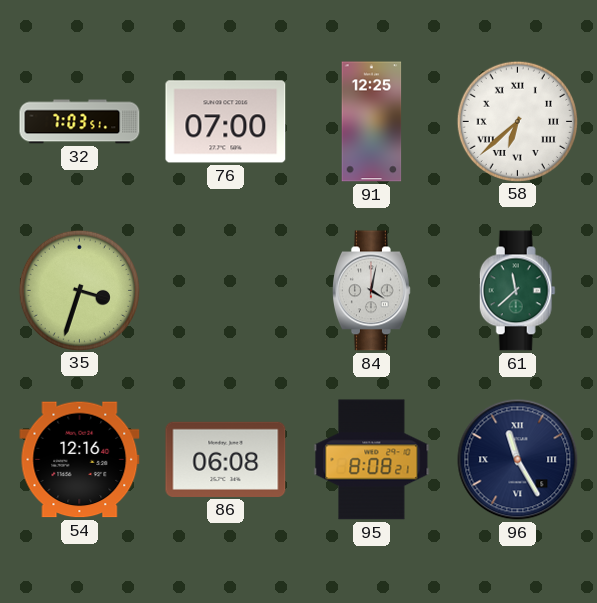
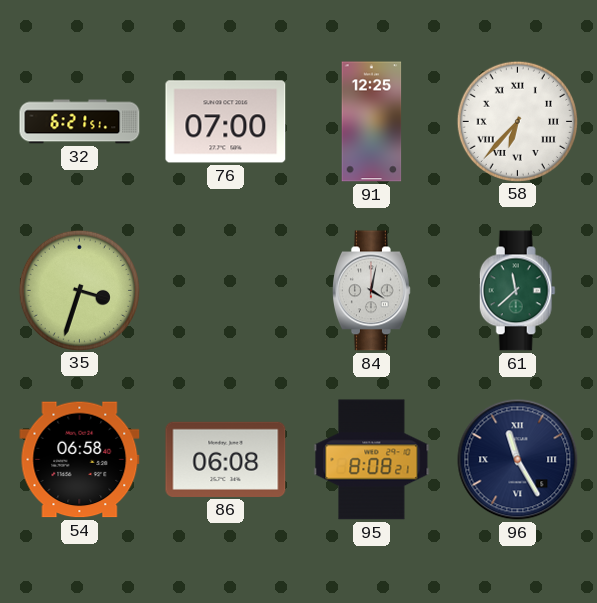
32: 7:03 -> 6:21
58: 6:38 -> 6:37
54: 12:16 -> 06:58
